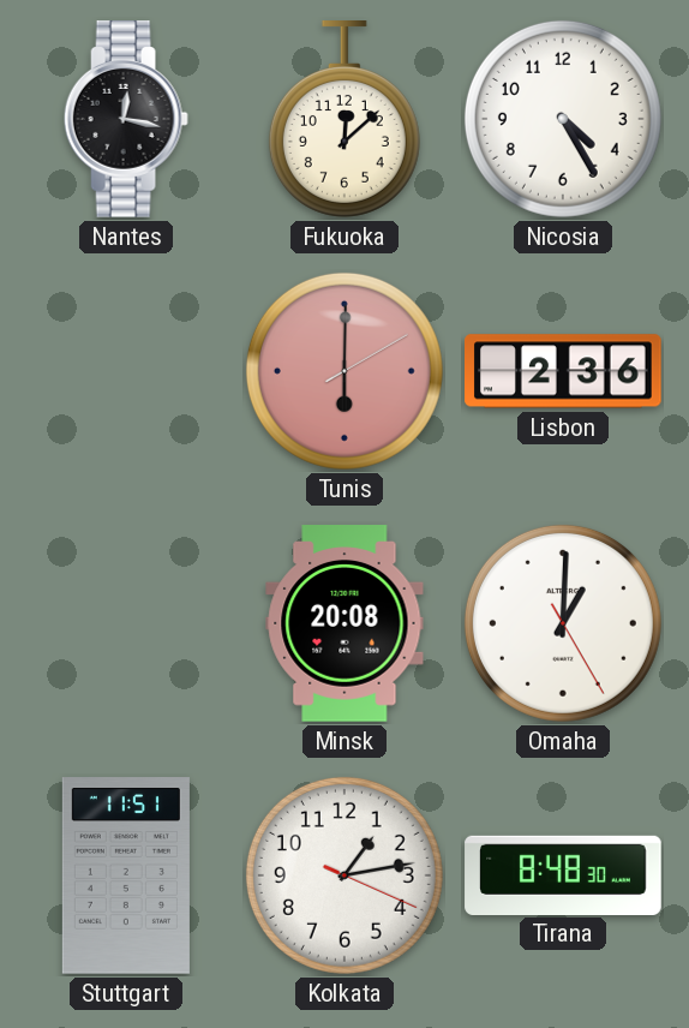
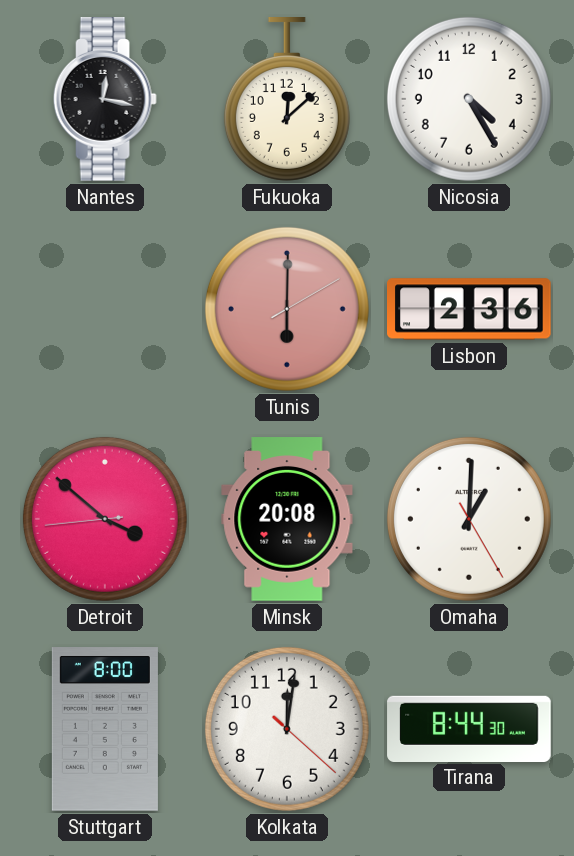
Detroit: none -> 3:51
Stuttgart: 11:51 -> 8:00
Kolkata: 1:13 -> 12:01
Tirana: 8:48 -> 8:44
